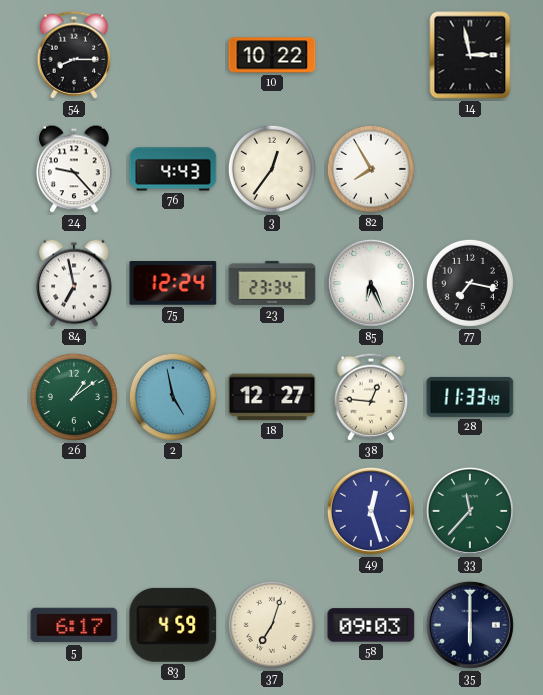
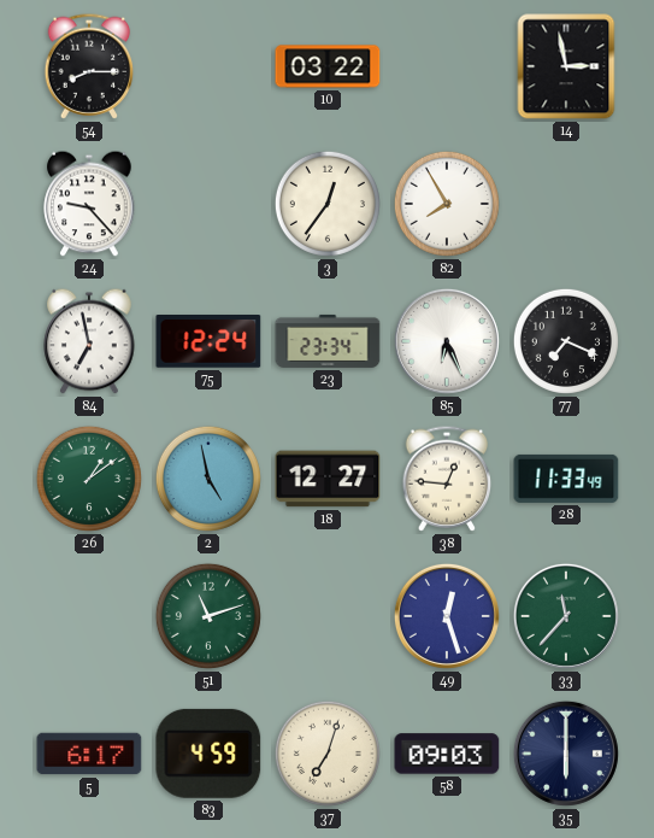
10: 10:22 -> 03:22
76: 4:43 -> none
77: 7:17 -> 7:19
51: none -> 11:12
